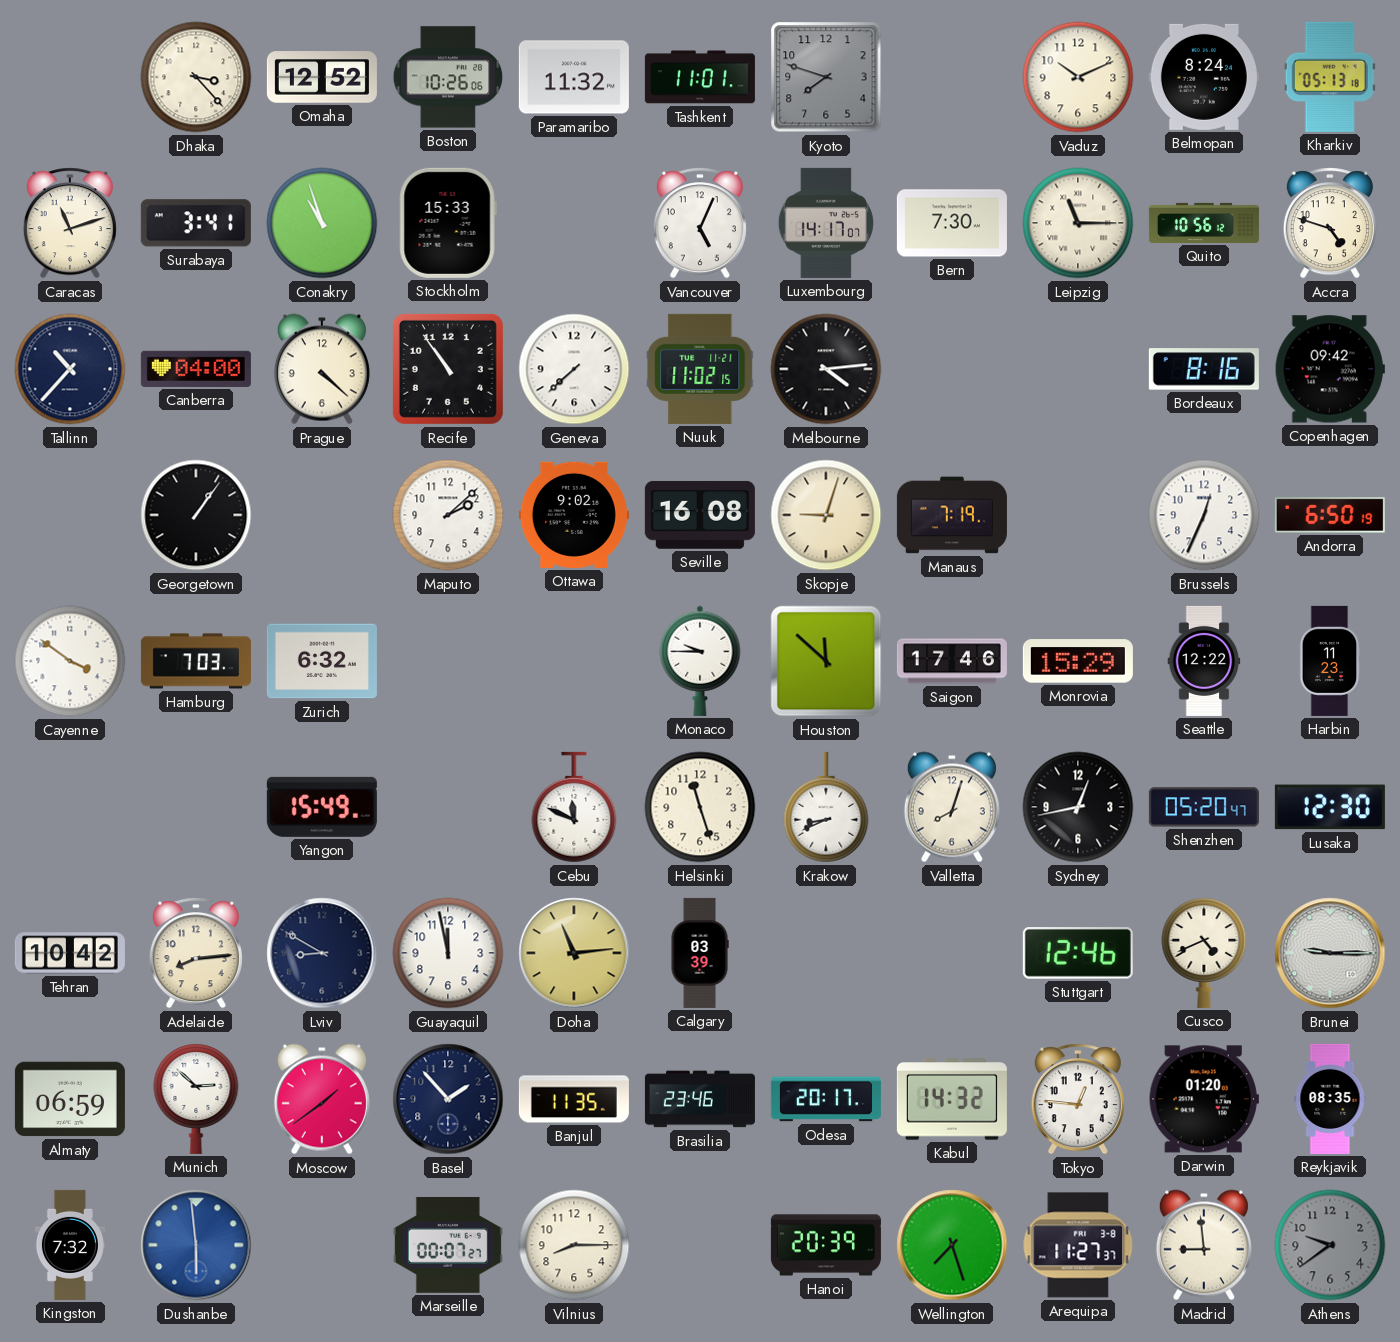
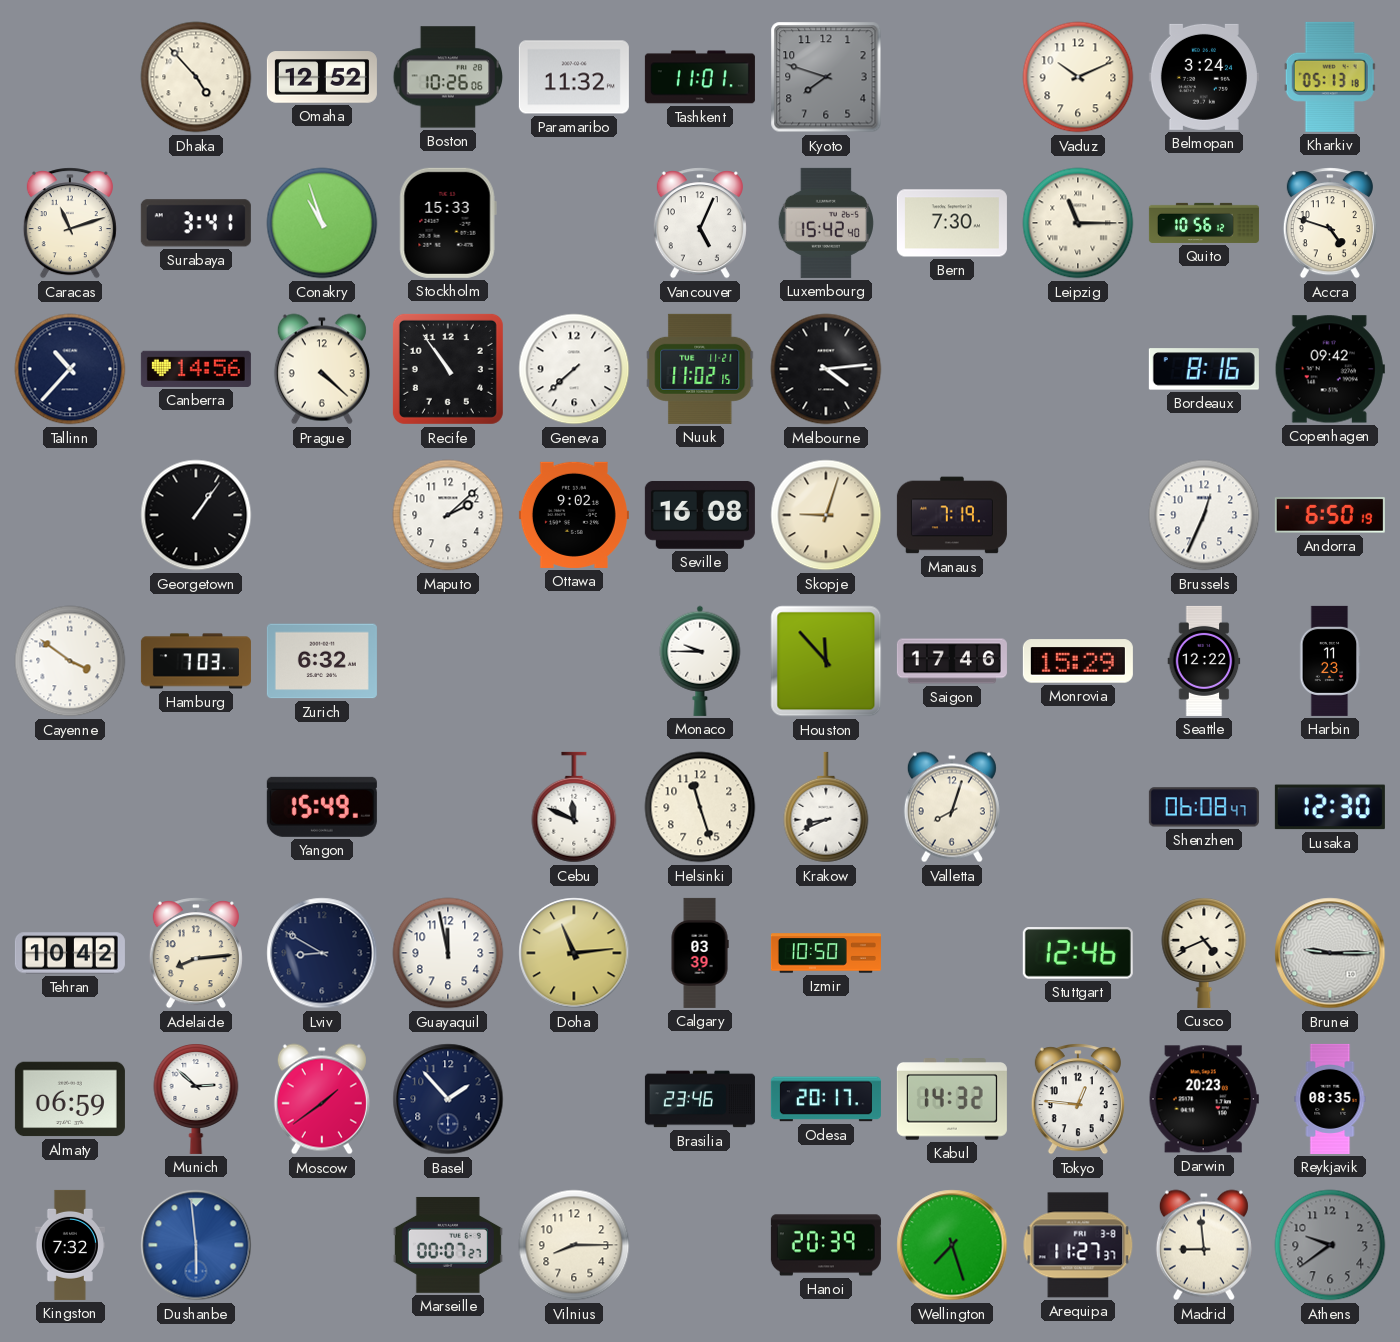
Dhaka: 3:23 -> 4:53
Belmopan: 8:24 -> 3:24
Luxembourg: 14:17 -> 15:42
Canberra: 04:00 -> 14:56
Houston: 11:52 -> 11:53
Sydney: 12:43 -> none
Shenzhen: 05:20 -> 06:08
Izmir: none -> 10:50
Banjul: 11:35 -> none
Darwin: 01:20 -> 20:23
